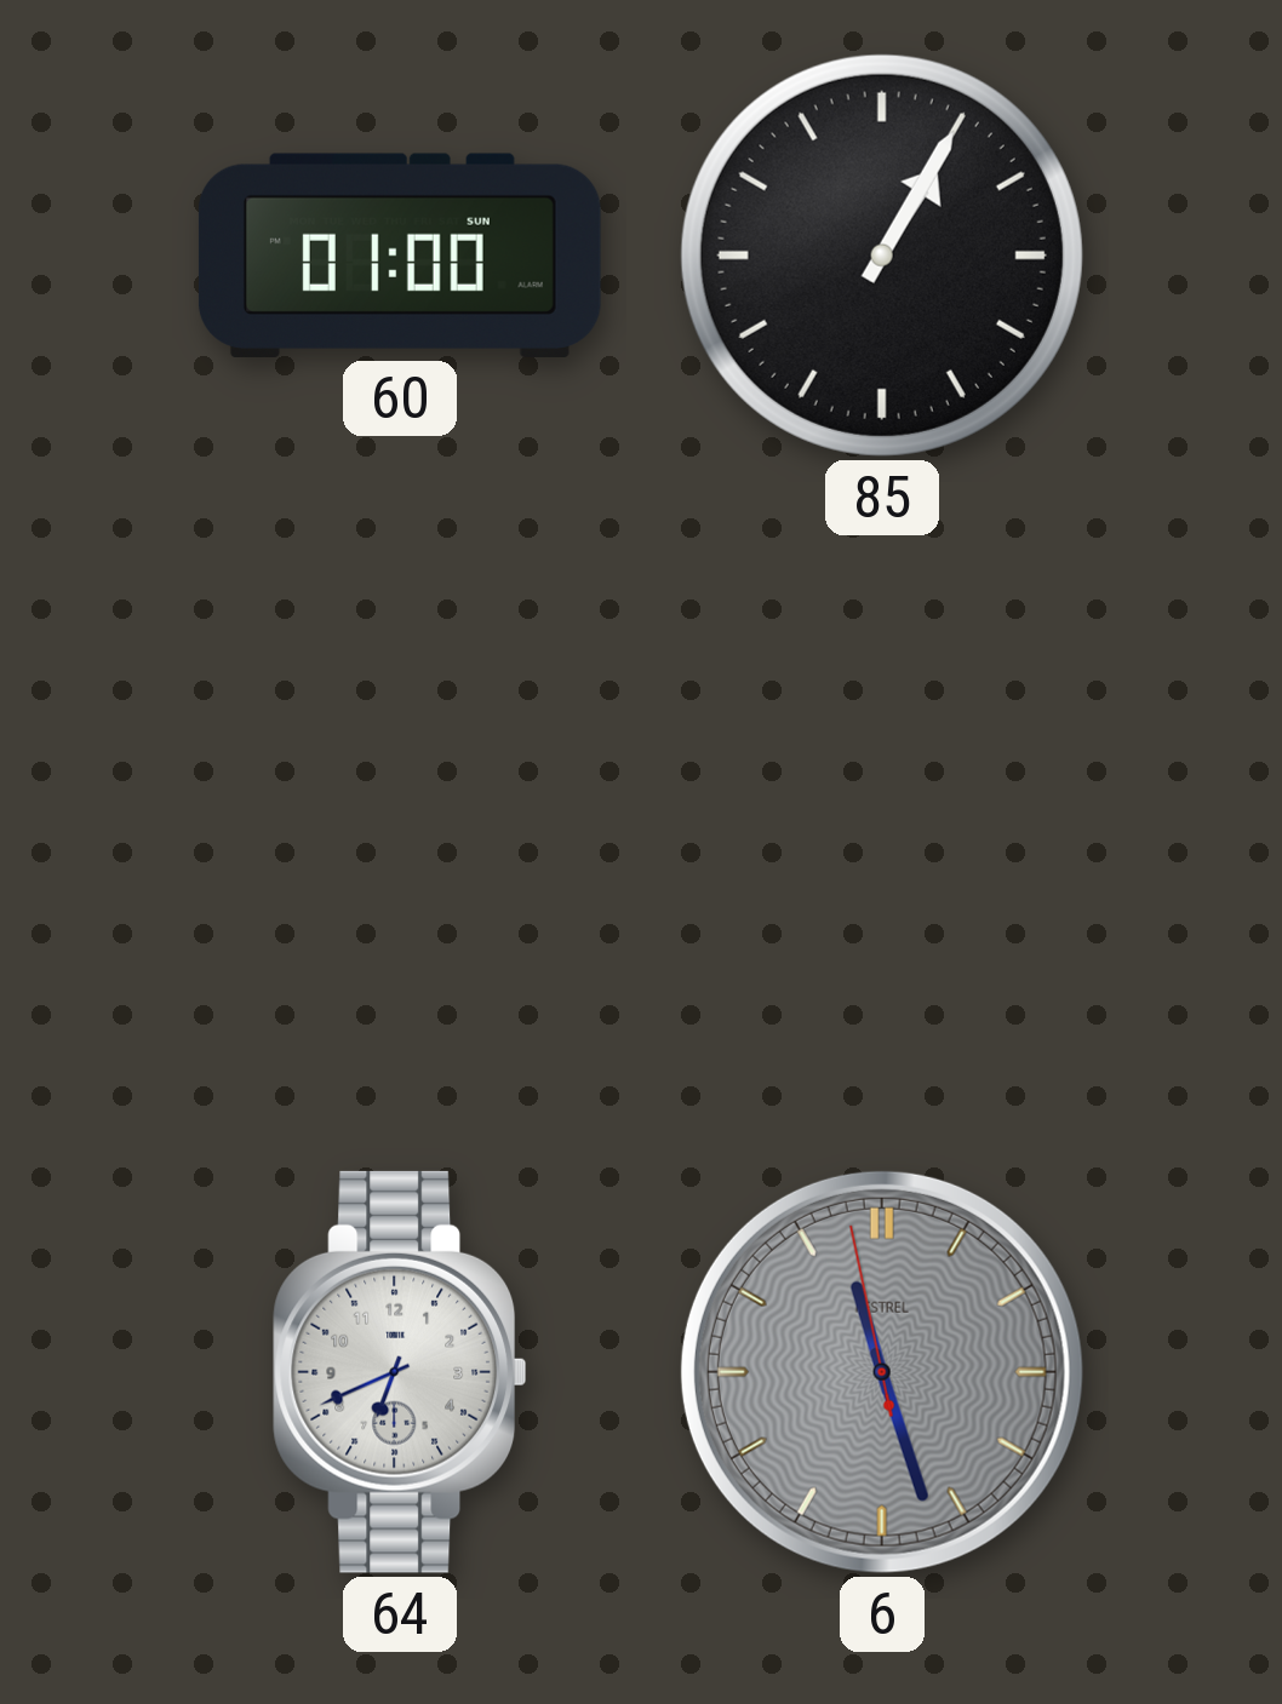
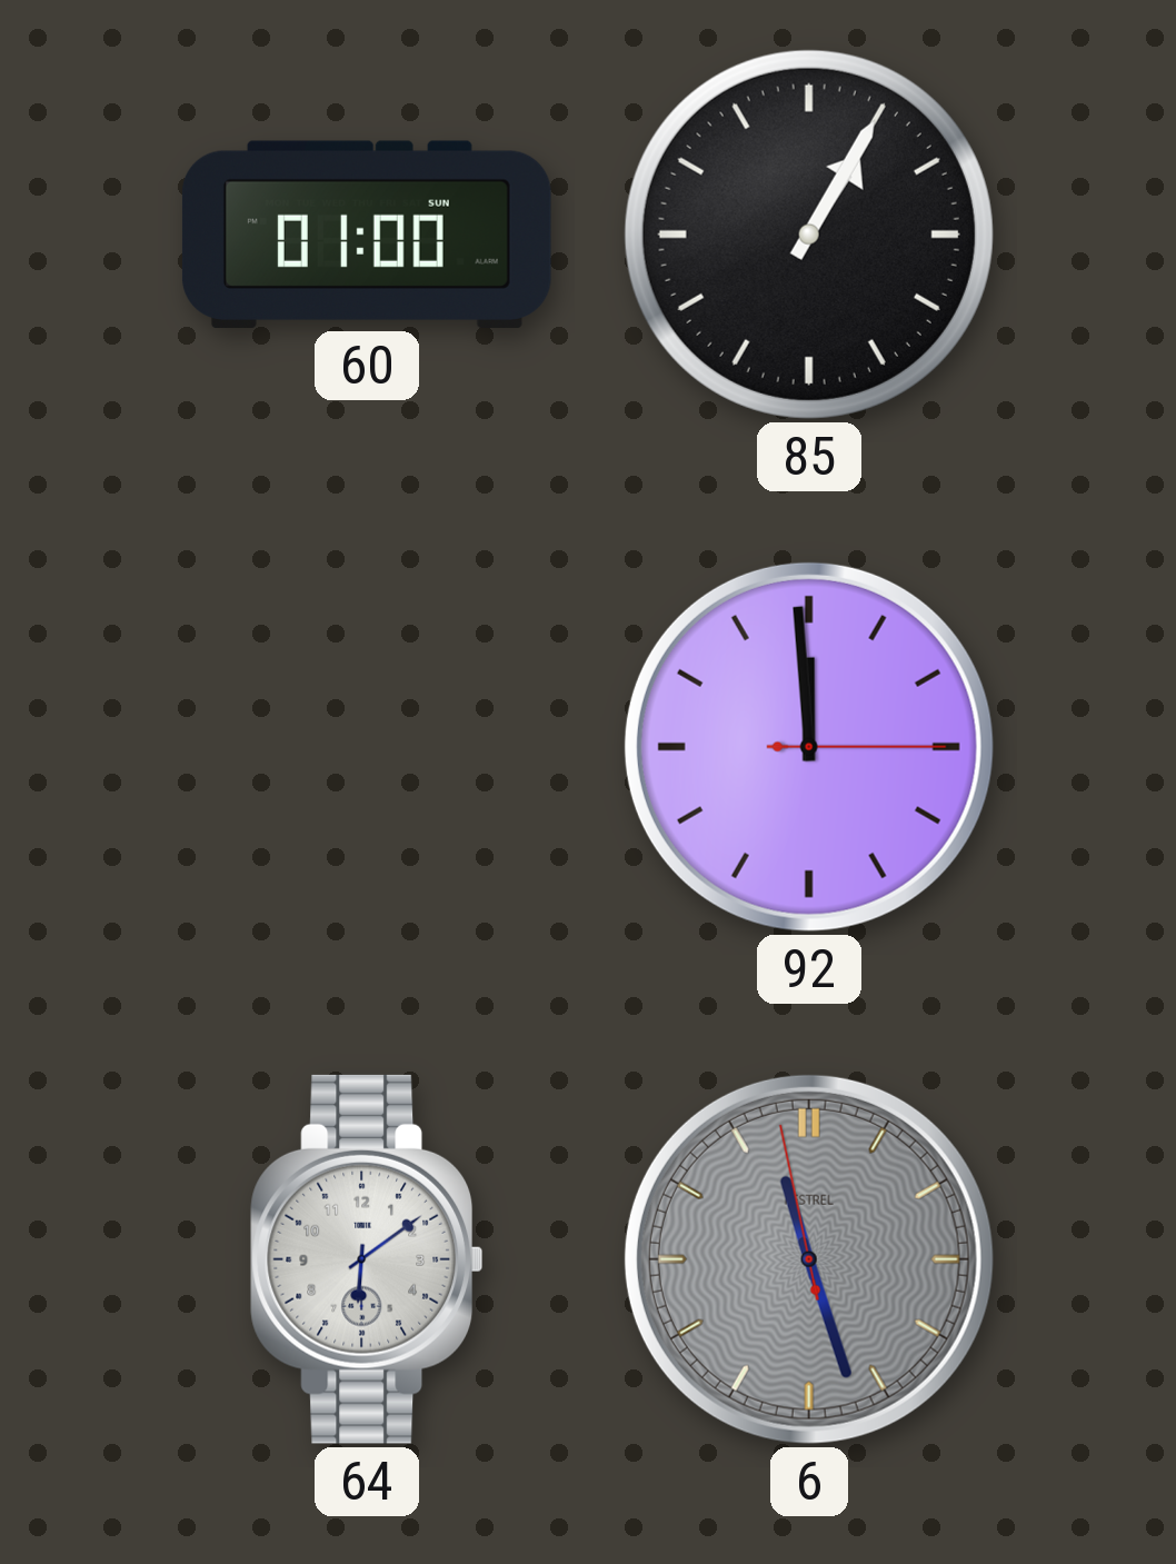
92: none -> 11:59
64: 6:41 -> 6:09
